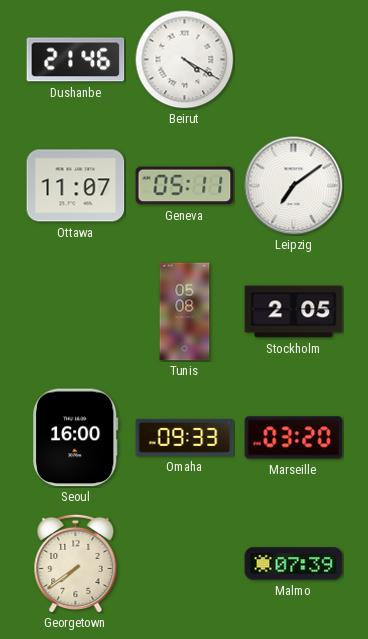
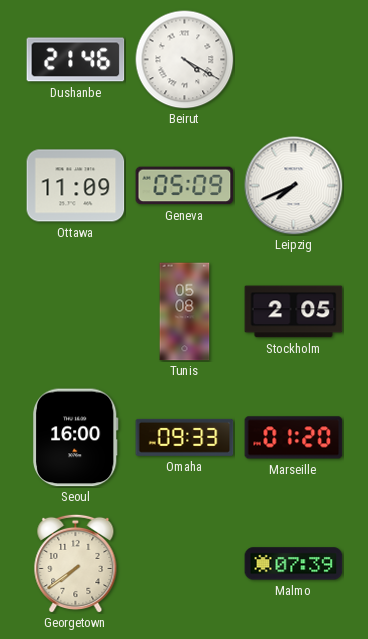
Ottawa: 11:07 -> 11:09
Geneva: 05:11 -> 05:09
Leipzig: 7:09 -> 7:41
Marseille: 03:20 -> 01:20
